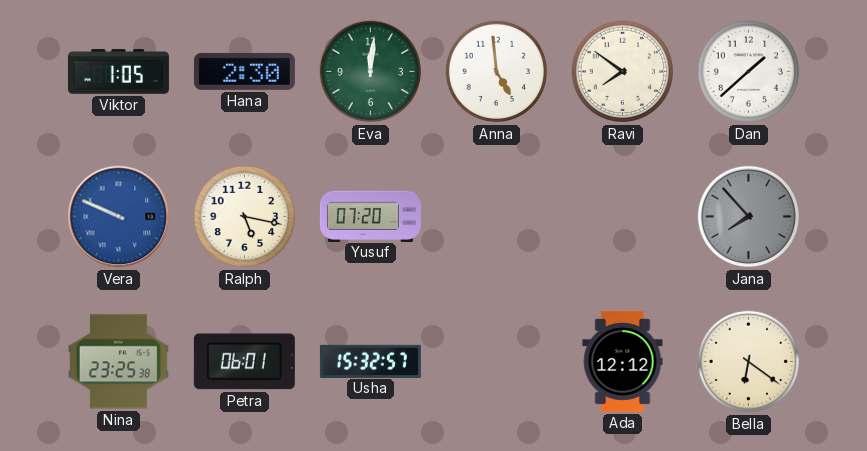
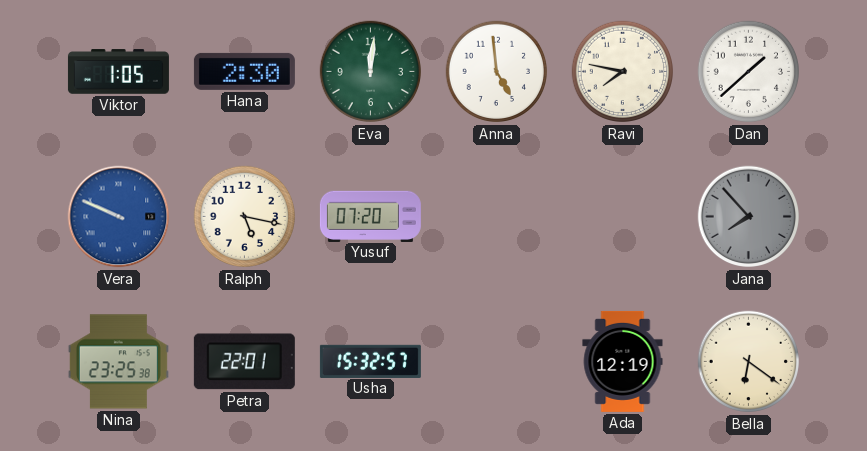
Ravi: 7:51 -> 7:47
Petra: 06:01 -> 22:01
Ada: 12:12 -> 12:19
